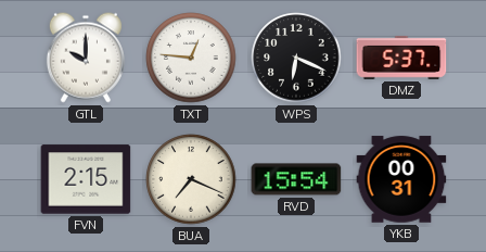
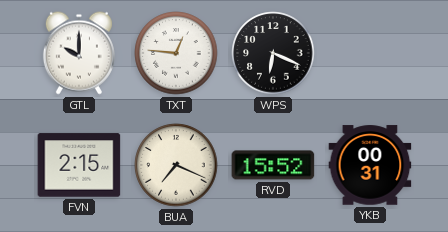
DMZ: 5:37 -> none
RVD: 15:54 -> 15:52
